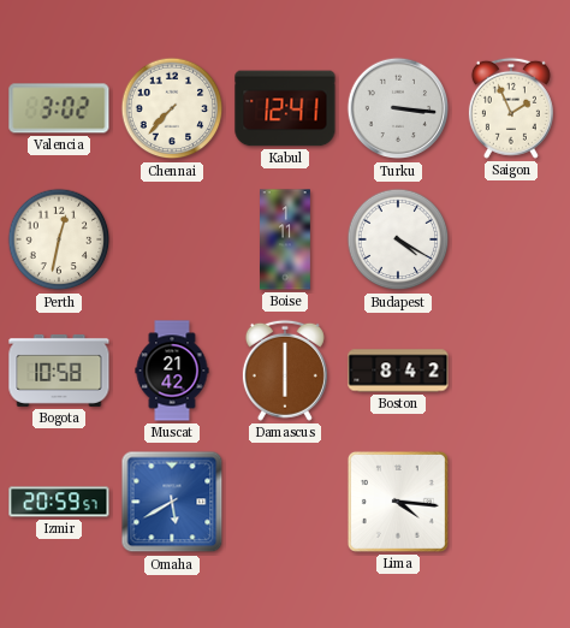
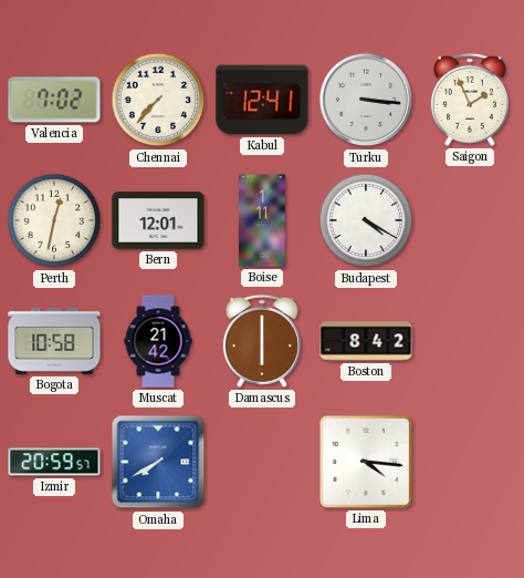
Valencia: 3:02 -> 7:02
Bern: none -> 12:01
Omaha: 5:40 -> 7:40
